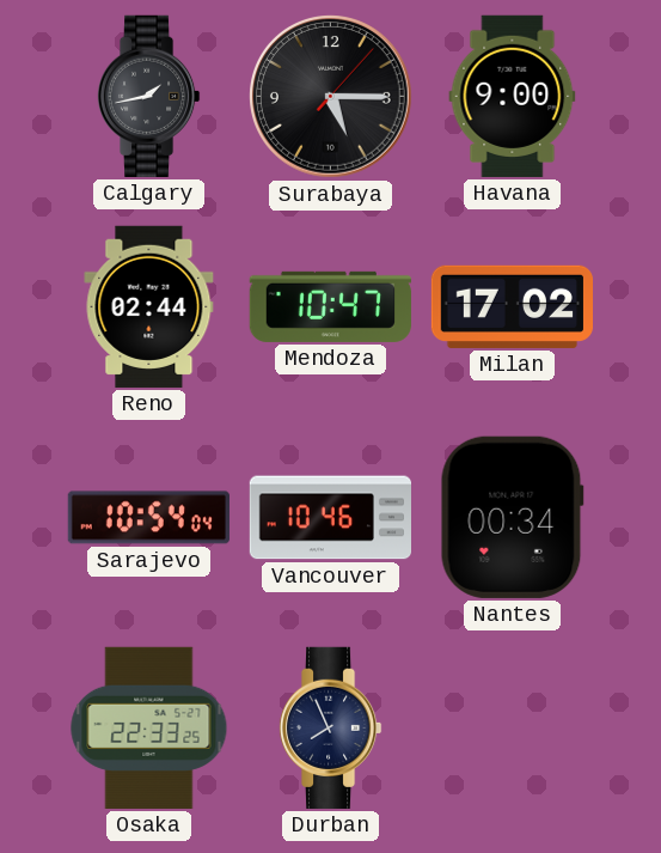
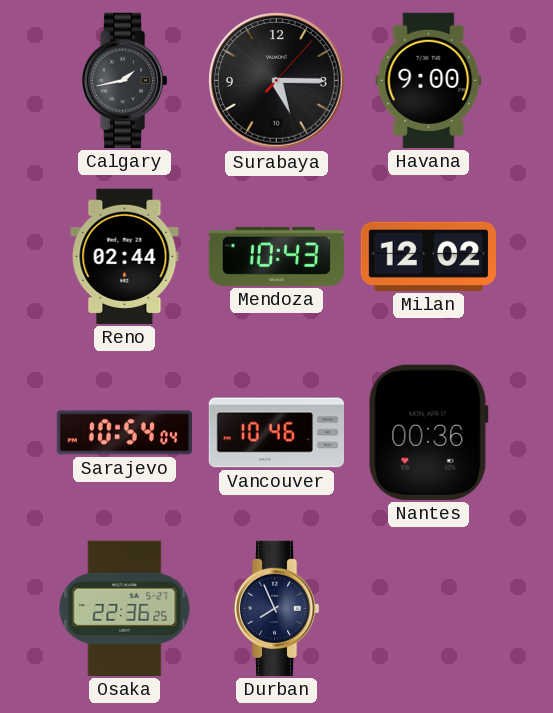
Mendoza: 10:47 -> 10:43
Milan: 17:02 -> 12:02
Nantes: 00:34 -> 00:36
Osaka: 22:33 -> 22:36
